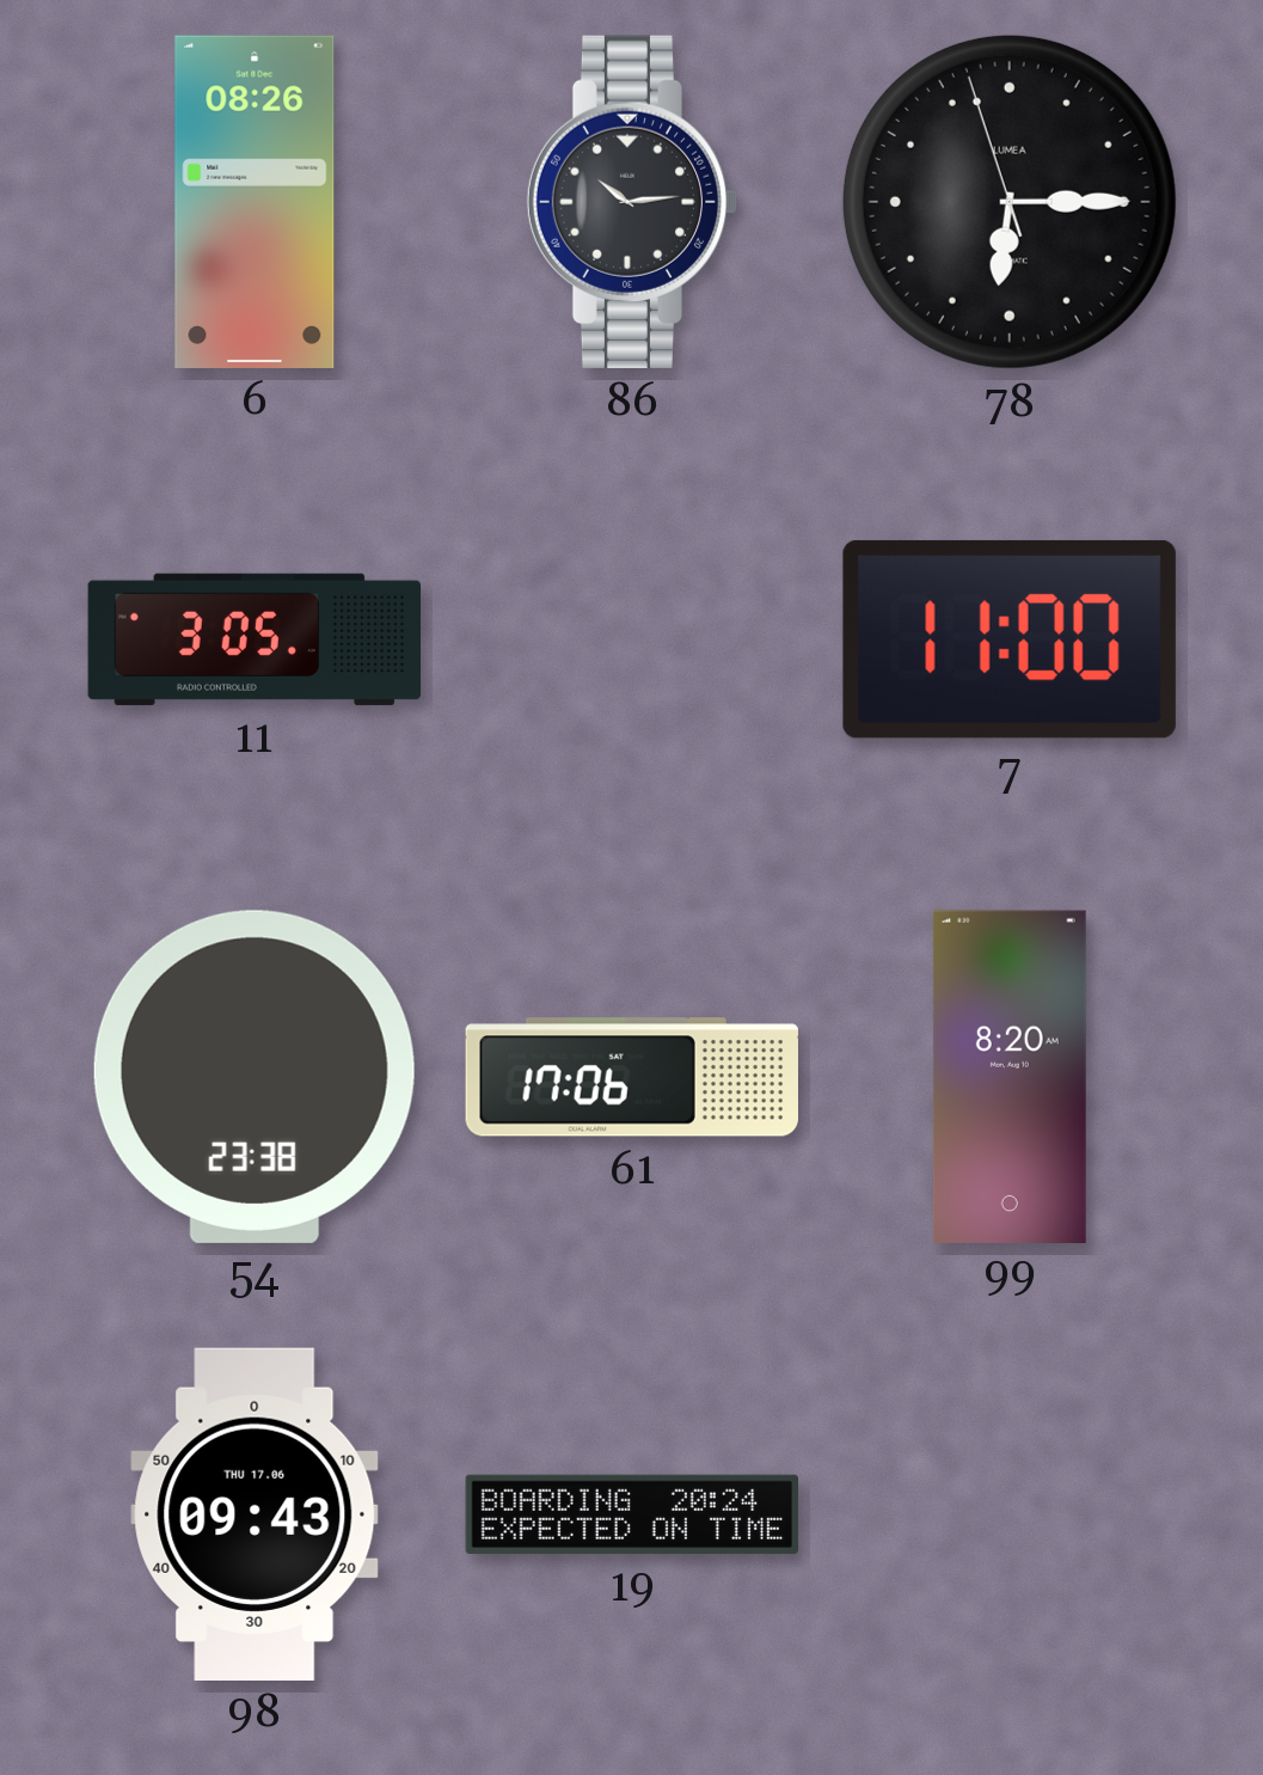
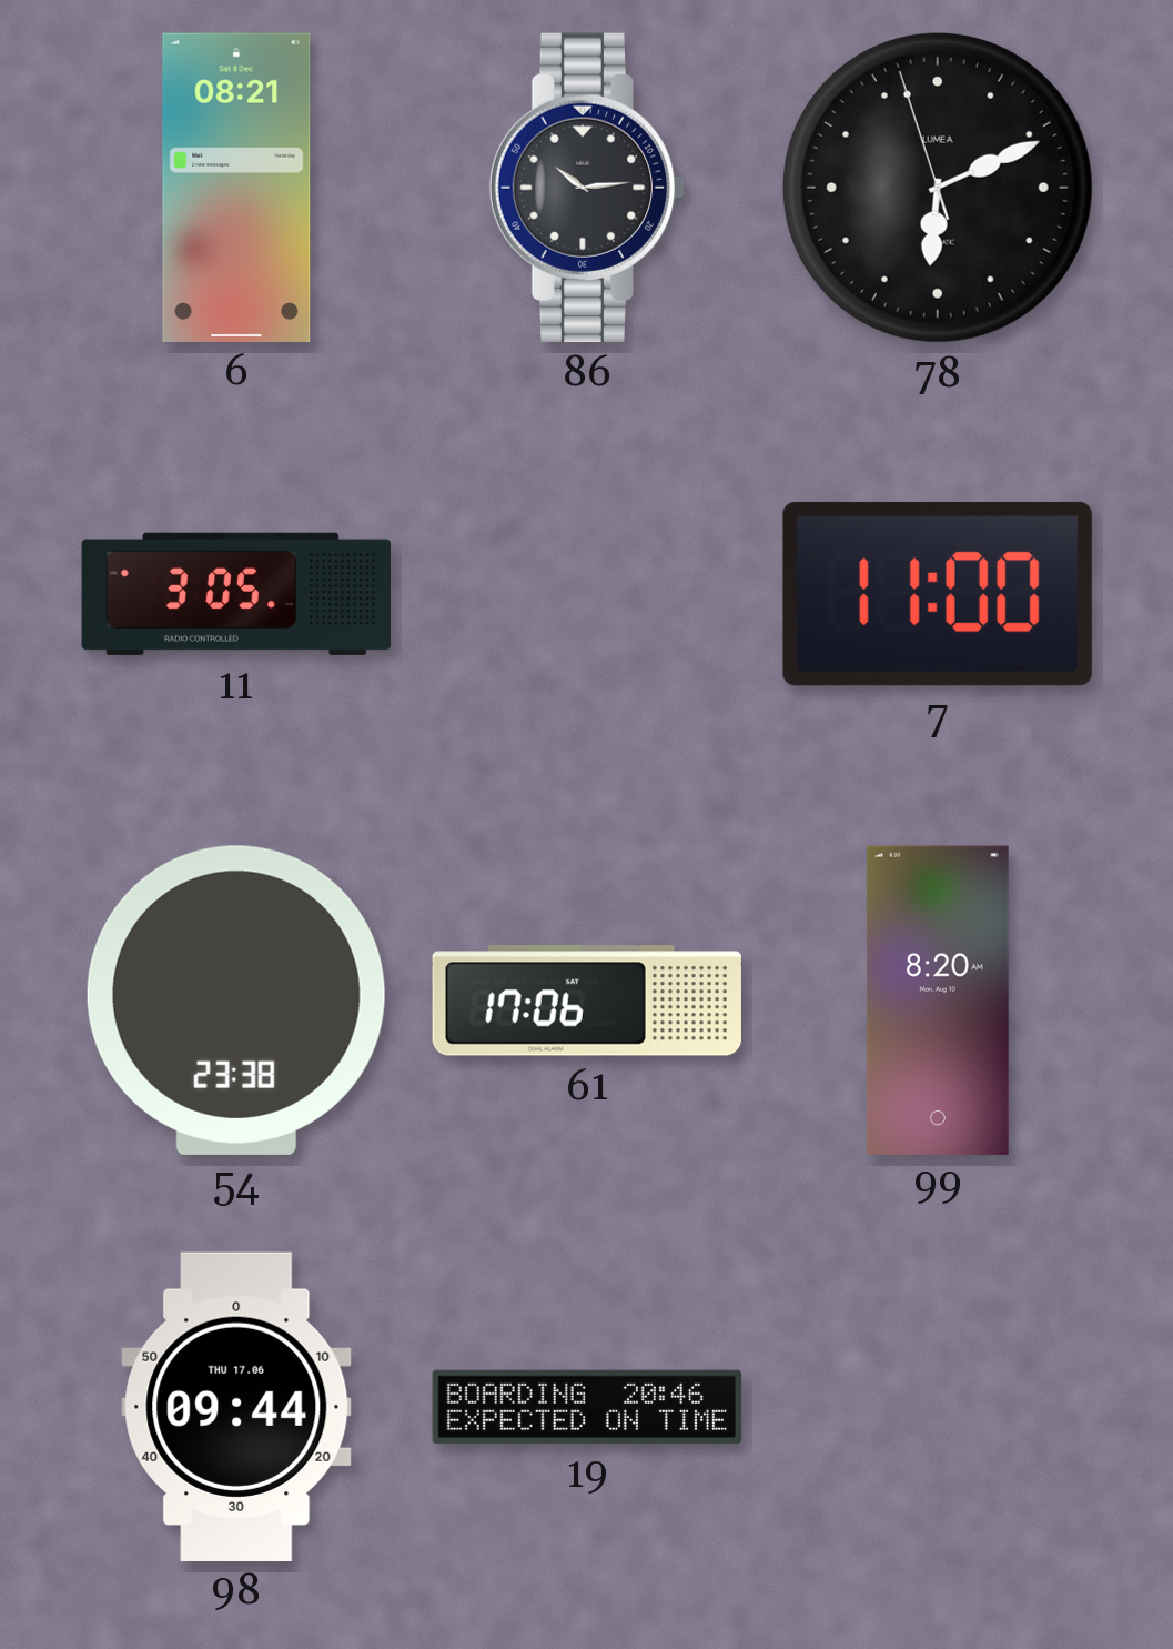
6: 08:26 -> 08:21
78: 6:14 -> 6:10
98: 09:43 -> 09:44
19: 20:24 -> 20:46
